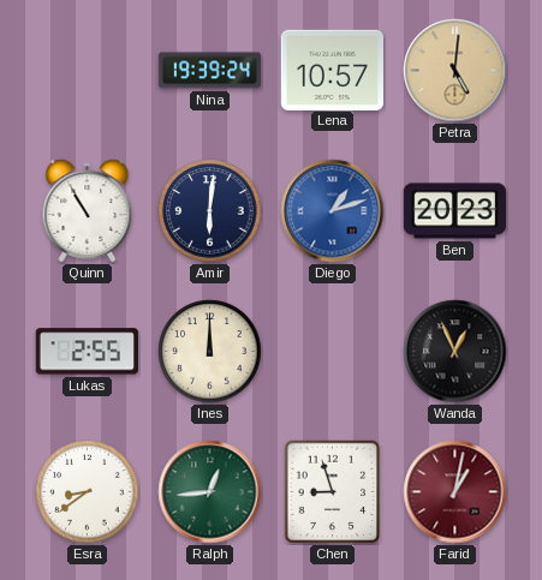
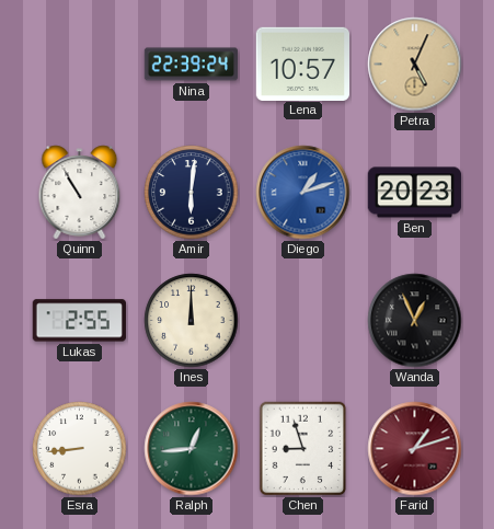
Nina: 19:39 -> 22:39
Petra: 5:01 -> 5:04
Esra: 8:39 -> 8:44
Farid: 1:02 -> 1:12
